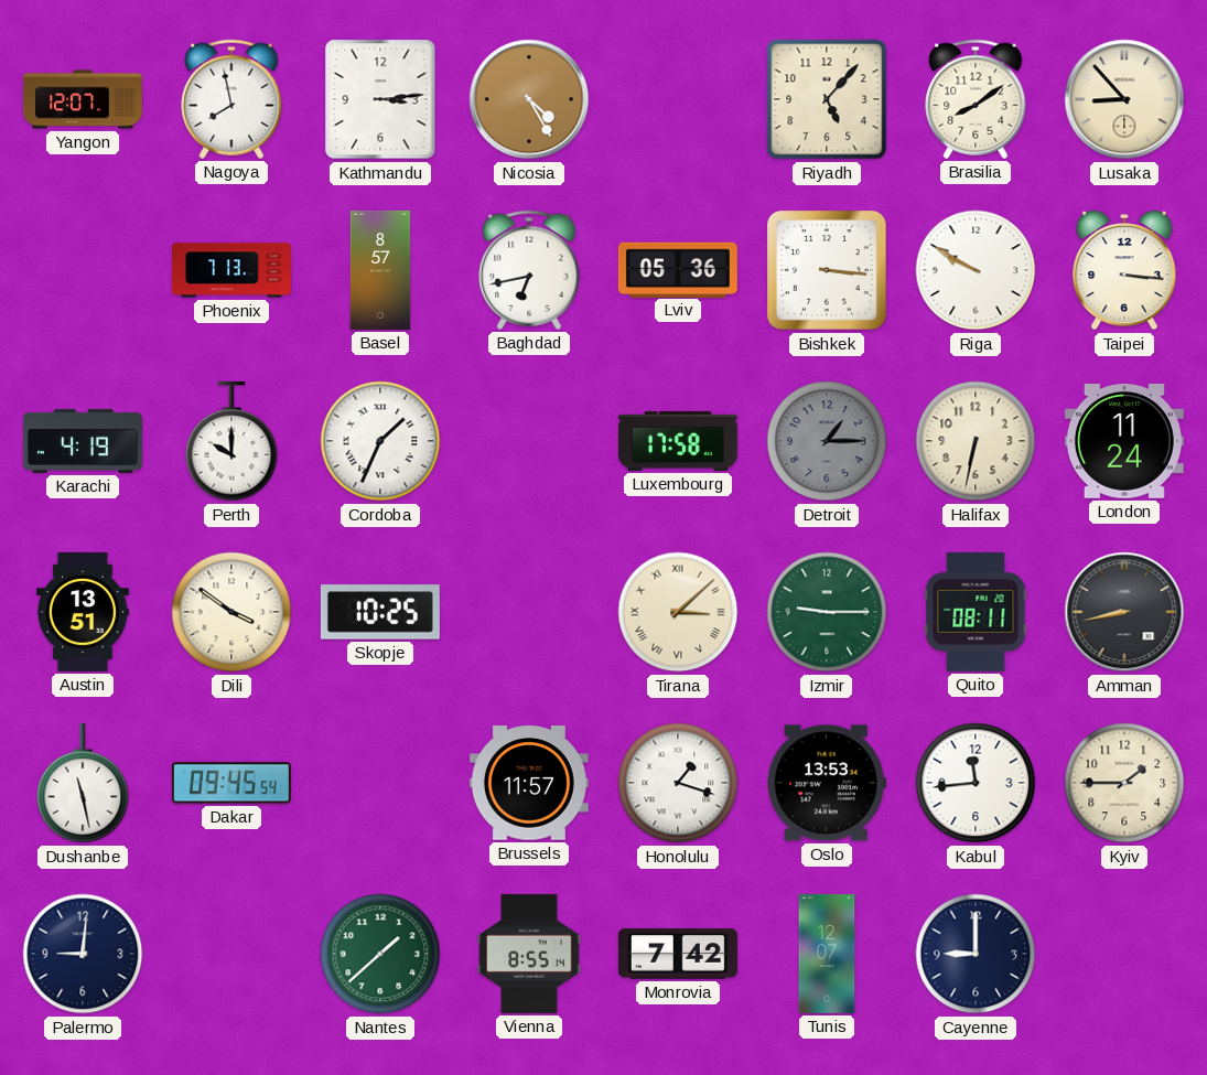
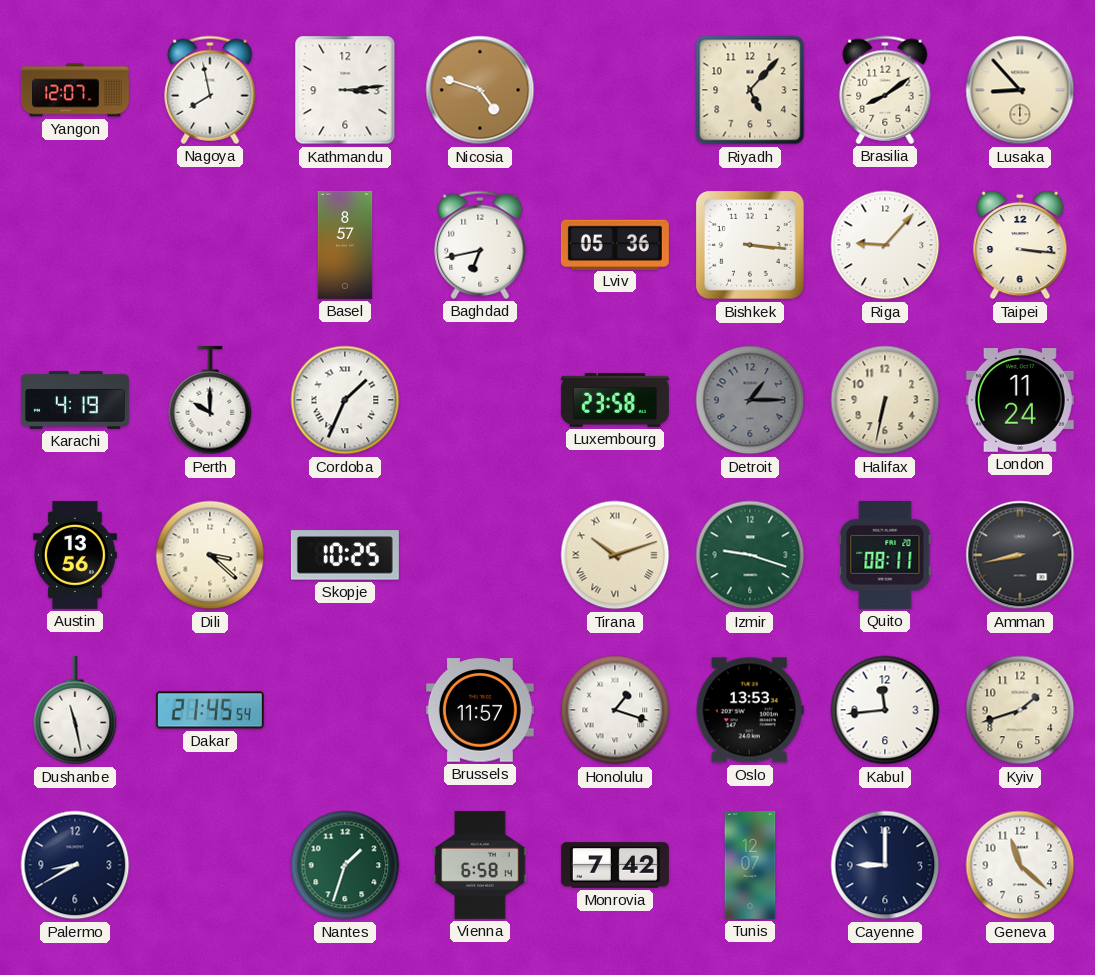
Nicosia: 4:25 -> 4:48
Phoenix: 7:13 -> none
Riga: 9:50 -> 9:07
Luxembourg: 17:58 -> 23:58
Austin: 13:51 -> 13:56
Dili: 3:51 -> 3:22
Tirana: 3:08 -> 10:12
Izmir: 9:15 -> 9:18
Dakar: 09:45 -> 21:45
Kyiv: 1:45 -> 1:42
Palermo: 9:01 -> 8:40
Nantes: 1:38 -> 1:33
Vienna: 8:55 -> 6:58
Geneva: none -> 11:22
